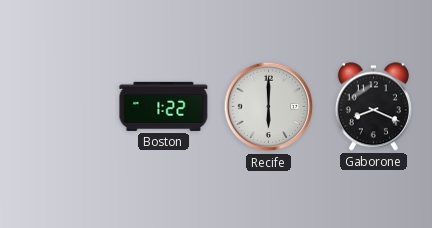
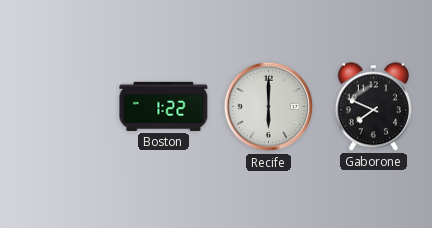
Gaborone: 8:19 -> 7:49
